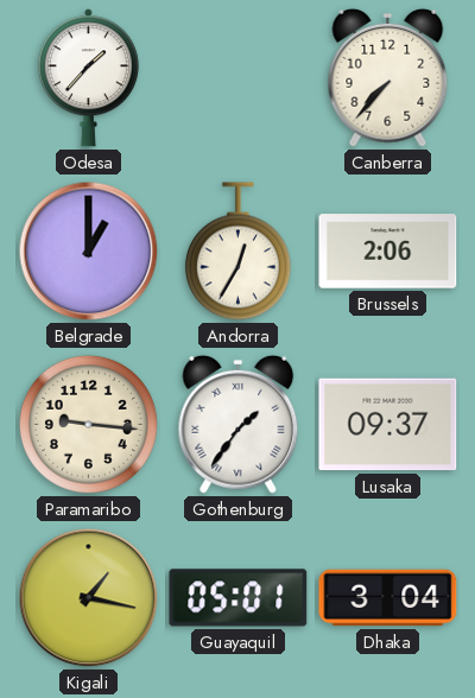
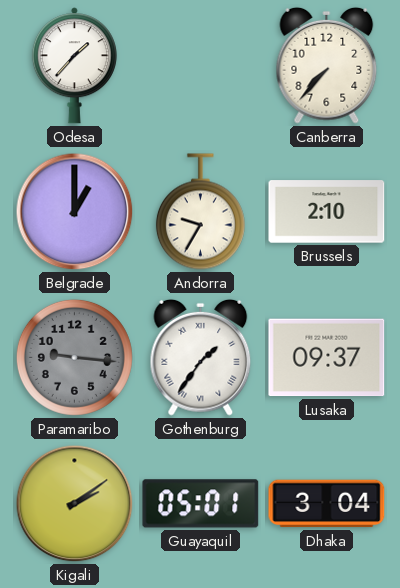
Andorra: 12:35 -> 9:35
Brussels: 2:06 -> 2:10
Paramaribo dial: cream -> grey
Kigali: 1:17 -> 2:09
